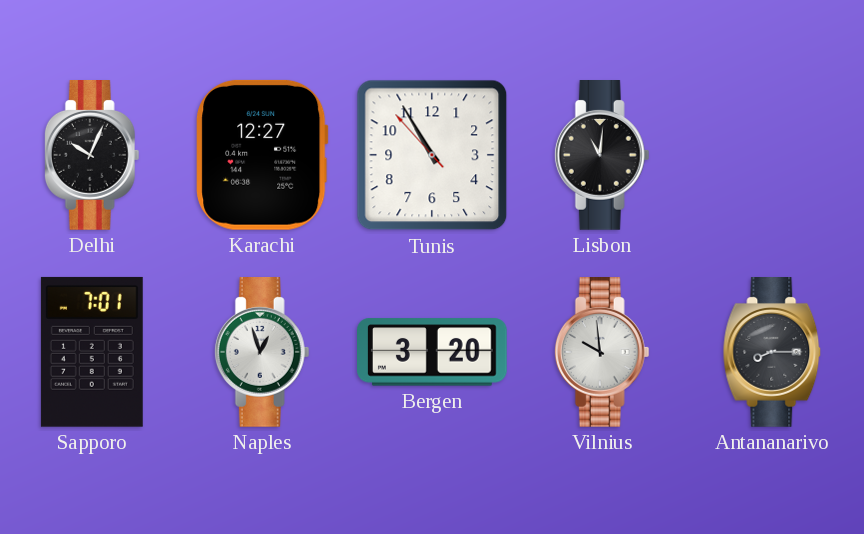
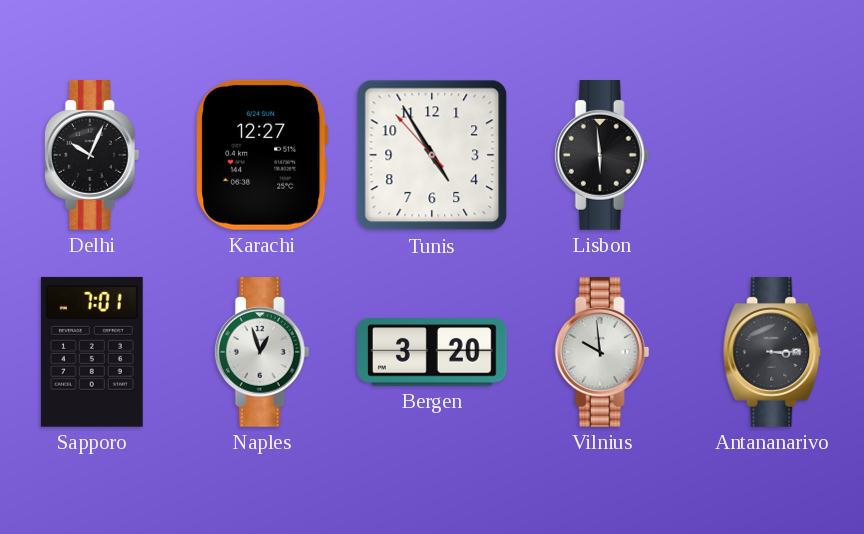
Tunis: 10:54 -> 4:54
Lisbon: 11:01 -> 5:59
Antananarivo: 8:15 -> 3:15
